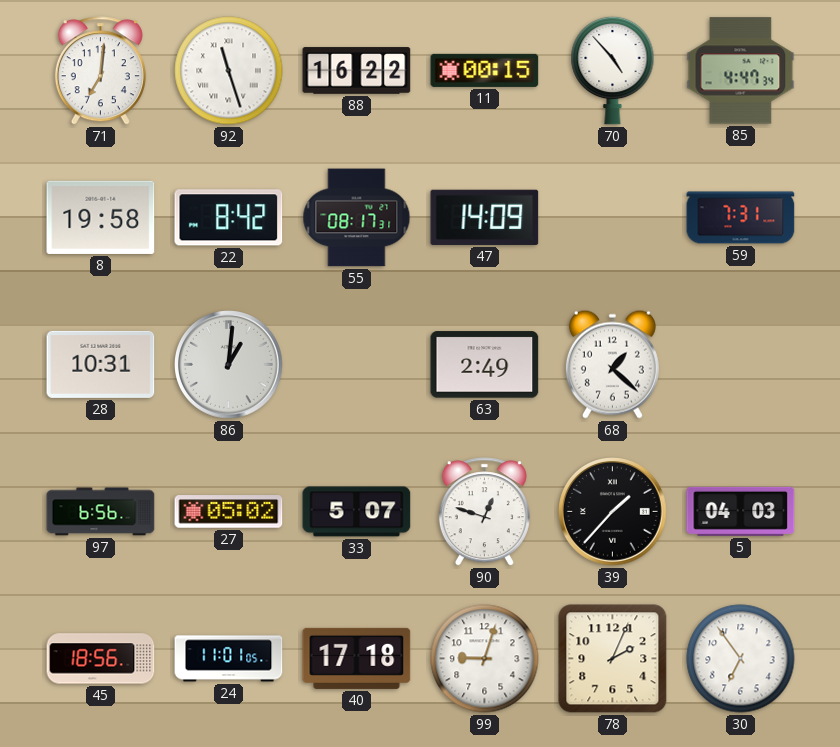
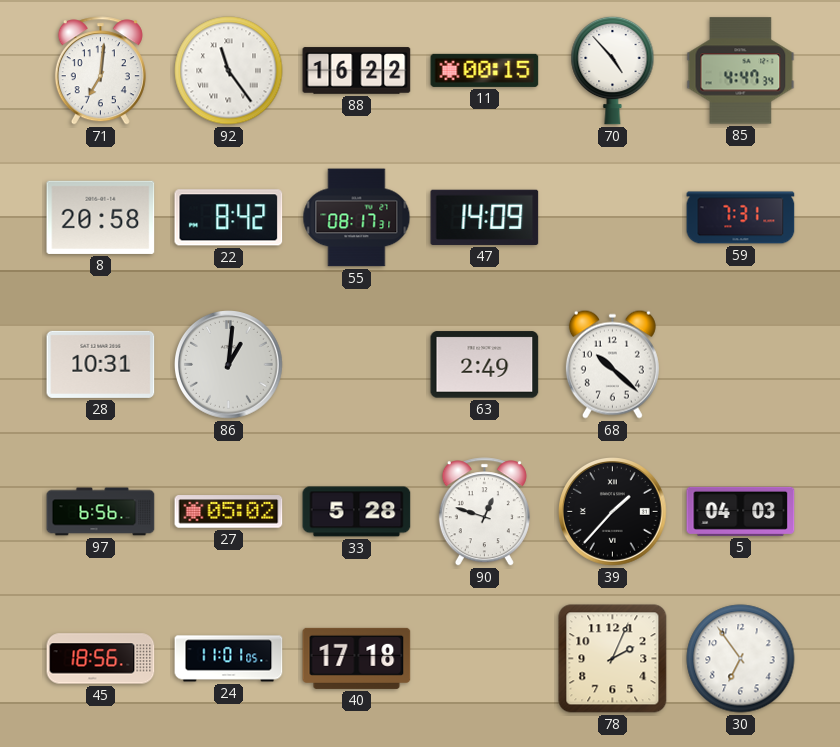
92: 11:27 -> 11:24
8: 19:58 -> 20:58
68: 1:22 -> 10:22
33: 5:07 -> 5:28
99: 9:03 -> none
